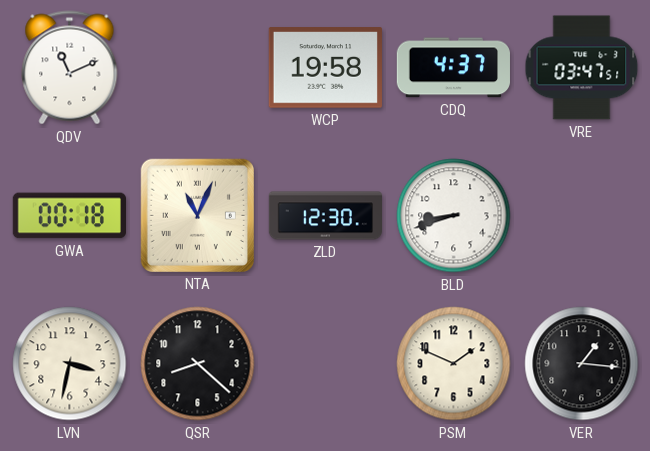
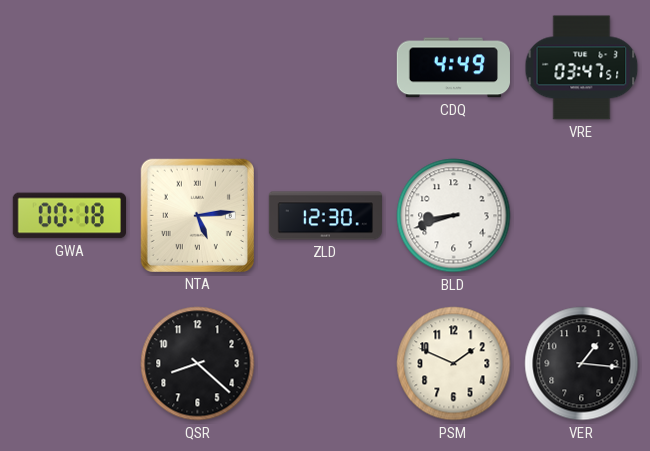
QDV: 11:11 -> none
WCP: 19:58 -> none
CDQ: 4:37 -> 4:49
NTA: 11:04 -> 5:14
LVN: 3:32 -> none
